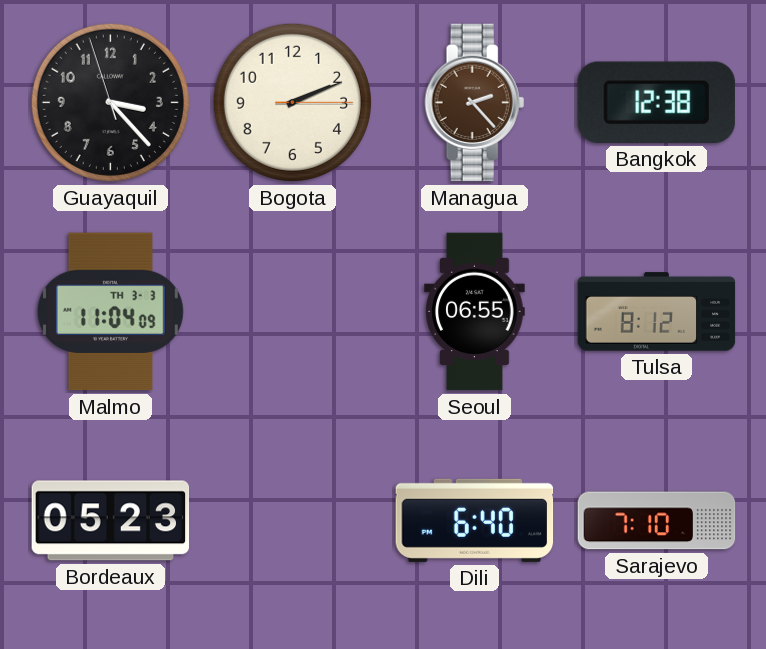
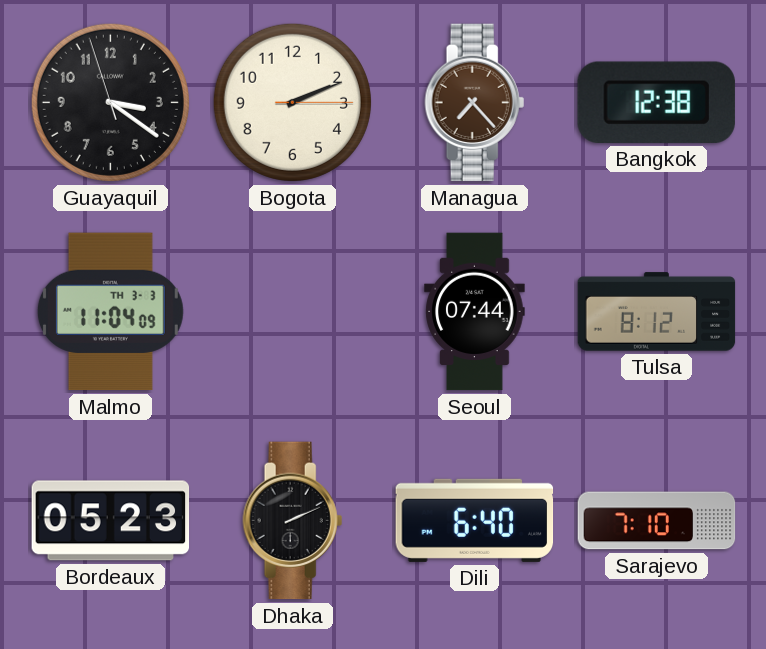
Guayaquil: 3:22 -> 3:20
Managua: 2:23 -> 7:23
Seoul: 06:55 -> 07:44
Dhaka: none -> 2:11
